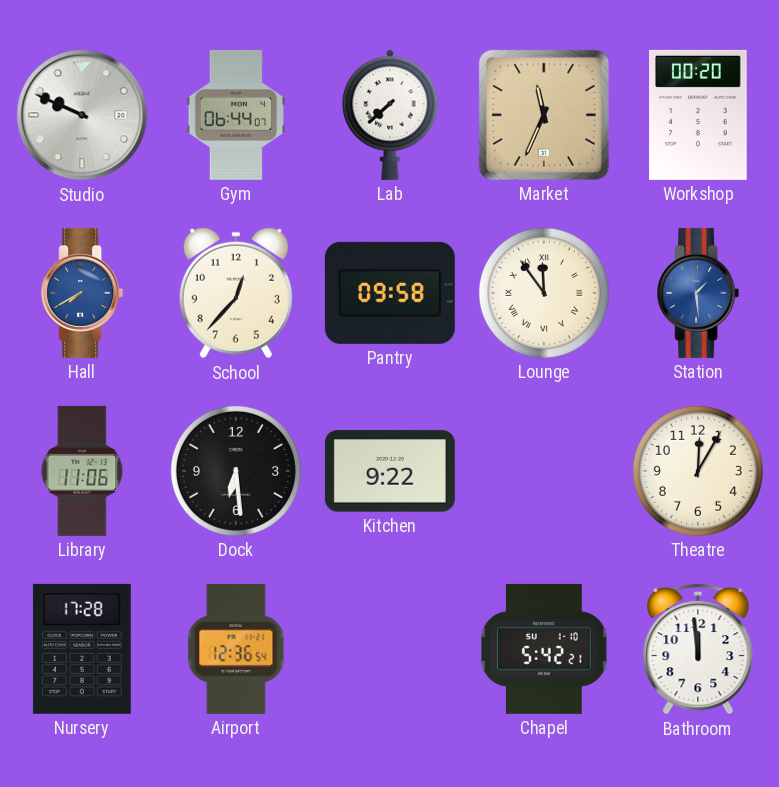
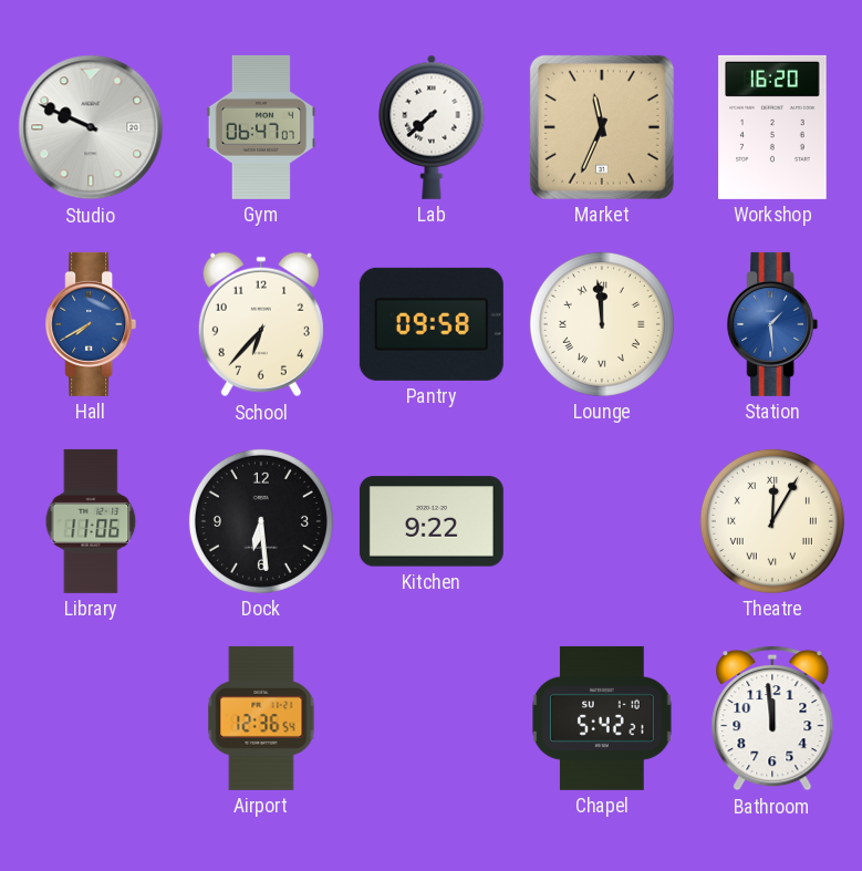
Gym: 06:44 -> 06:47
Workshop: 00:20 -> 16:20
School: 12:37 -> 6:37
Lounge: 11:54 -> 11:59
Theatre numerals: Arabic -> Roman
Nursery: 17:28 -> none
